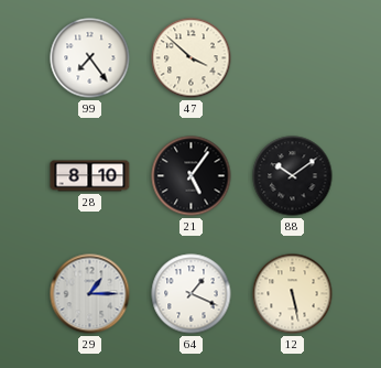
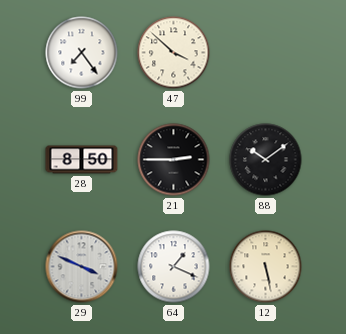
28: 8:10 -> 8:50
21: 5:06 -> 2:45
29: 1:15 -> 3:49
